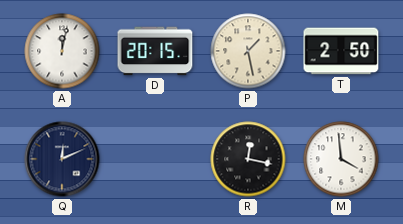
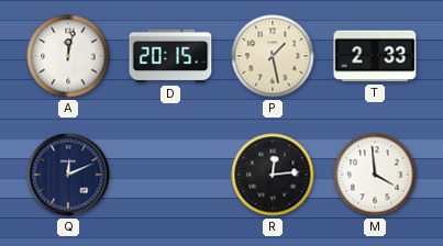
T: 2:50 -> 2:33
R: 12:17 -> 12:14
